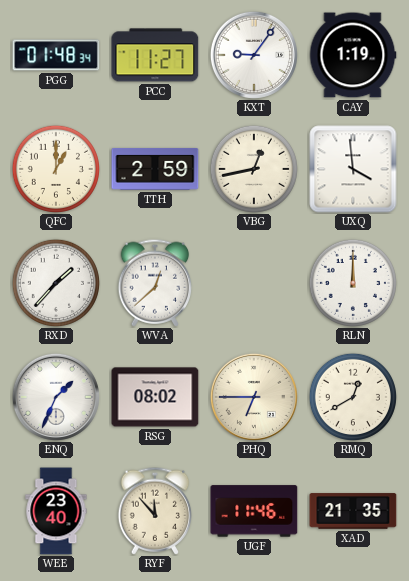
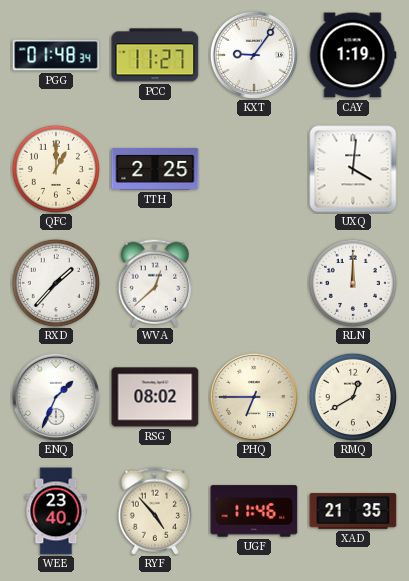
TTH: 2:59 -> 2:25
VBG: 12:43 -> none
UXQ: 3:59 -> 4:01
RYF: 11:53 -> 4:53
